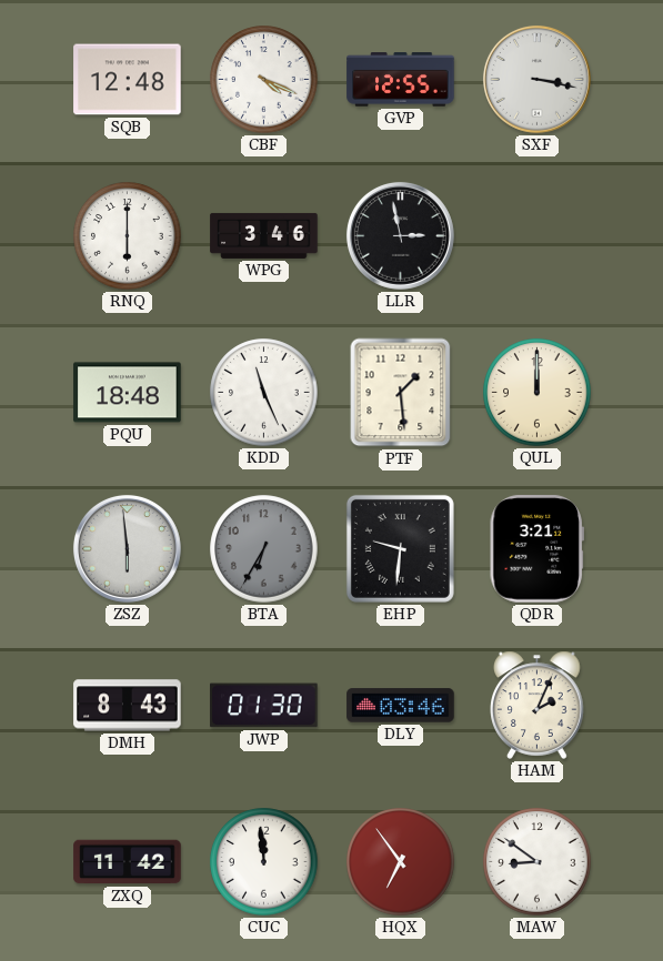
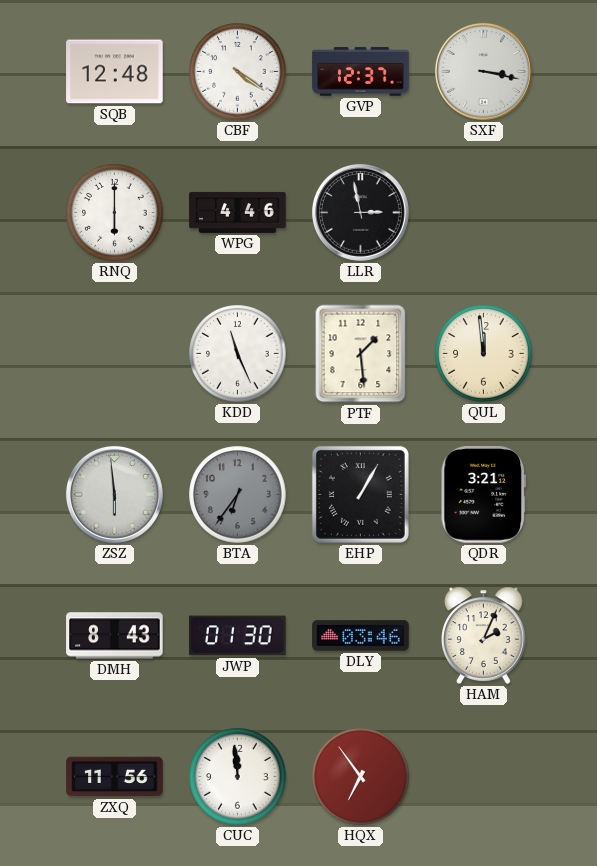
CBF: 4:19 -> 4:21
GVP: 12:55 -> 12:37
WPG: 3:46 -> 4:46
PQU: 18:48 -> none
QUL: 12:00 -> 11:59
BTA: 6:35 -> 6:36
EHP: 9:31 -> 1:05
ZXQ: 11:42 -> 11:56
MAW: 8:51 -> none
